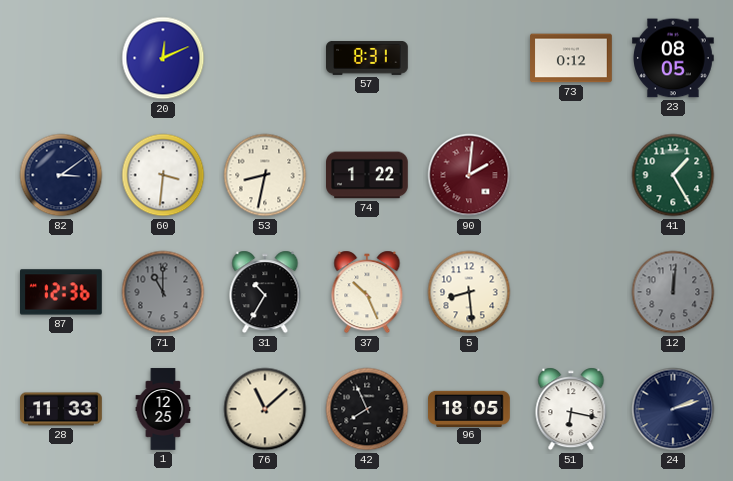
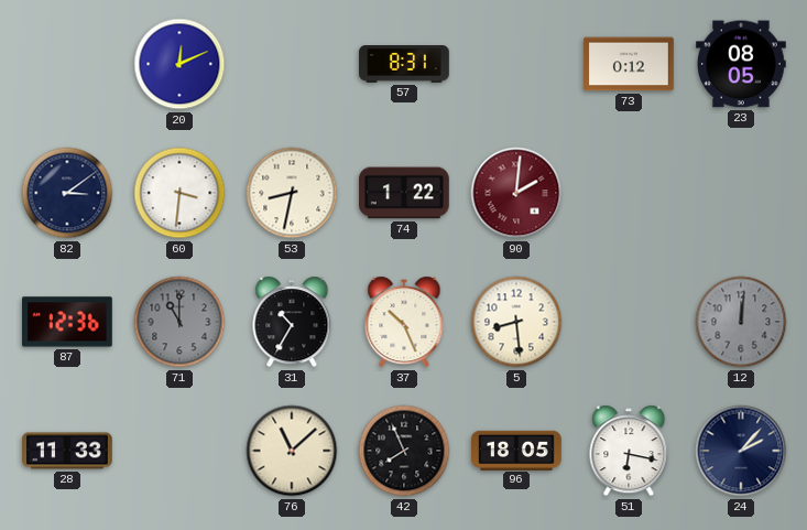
41: 1:25 -> none
1: 12:25 -> none
24: 2:12 -> 2:07
